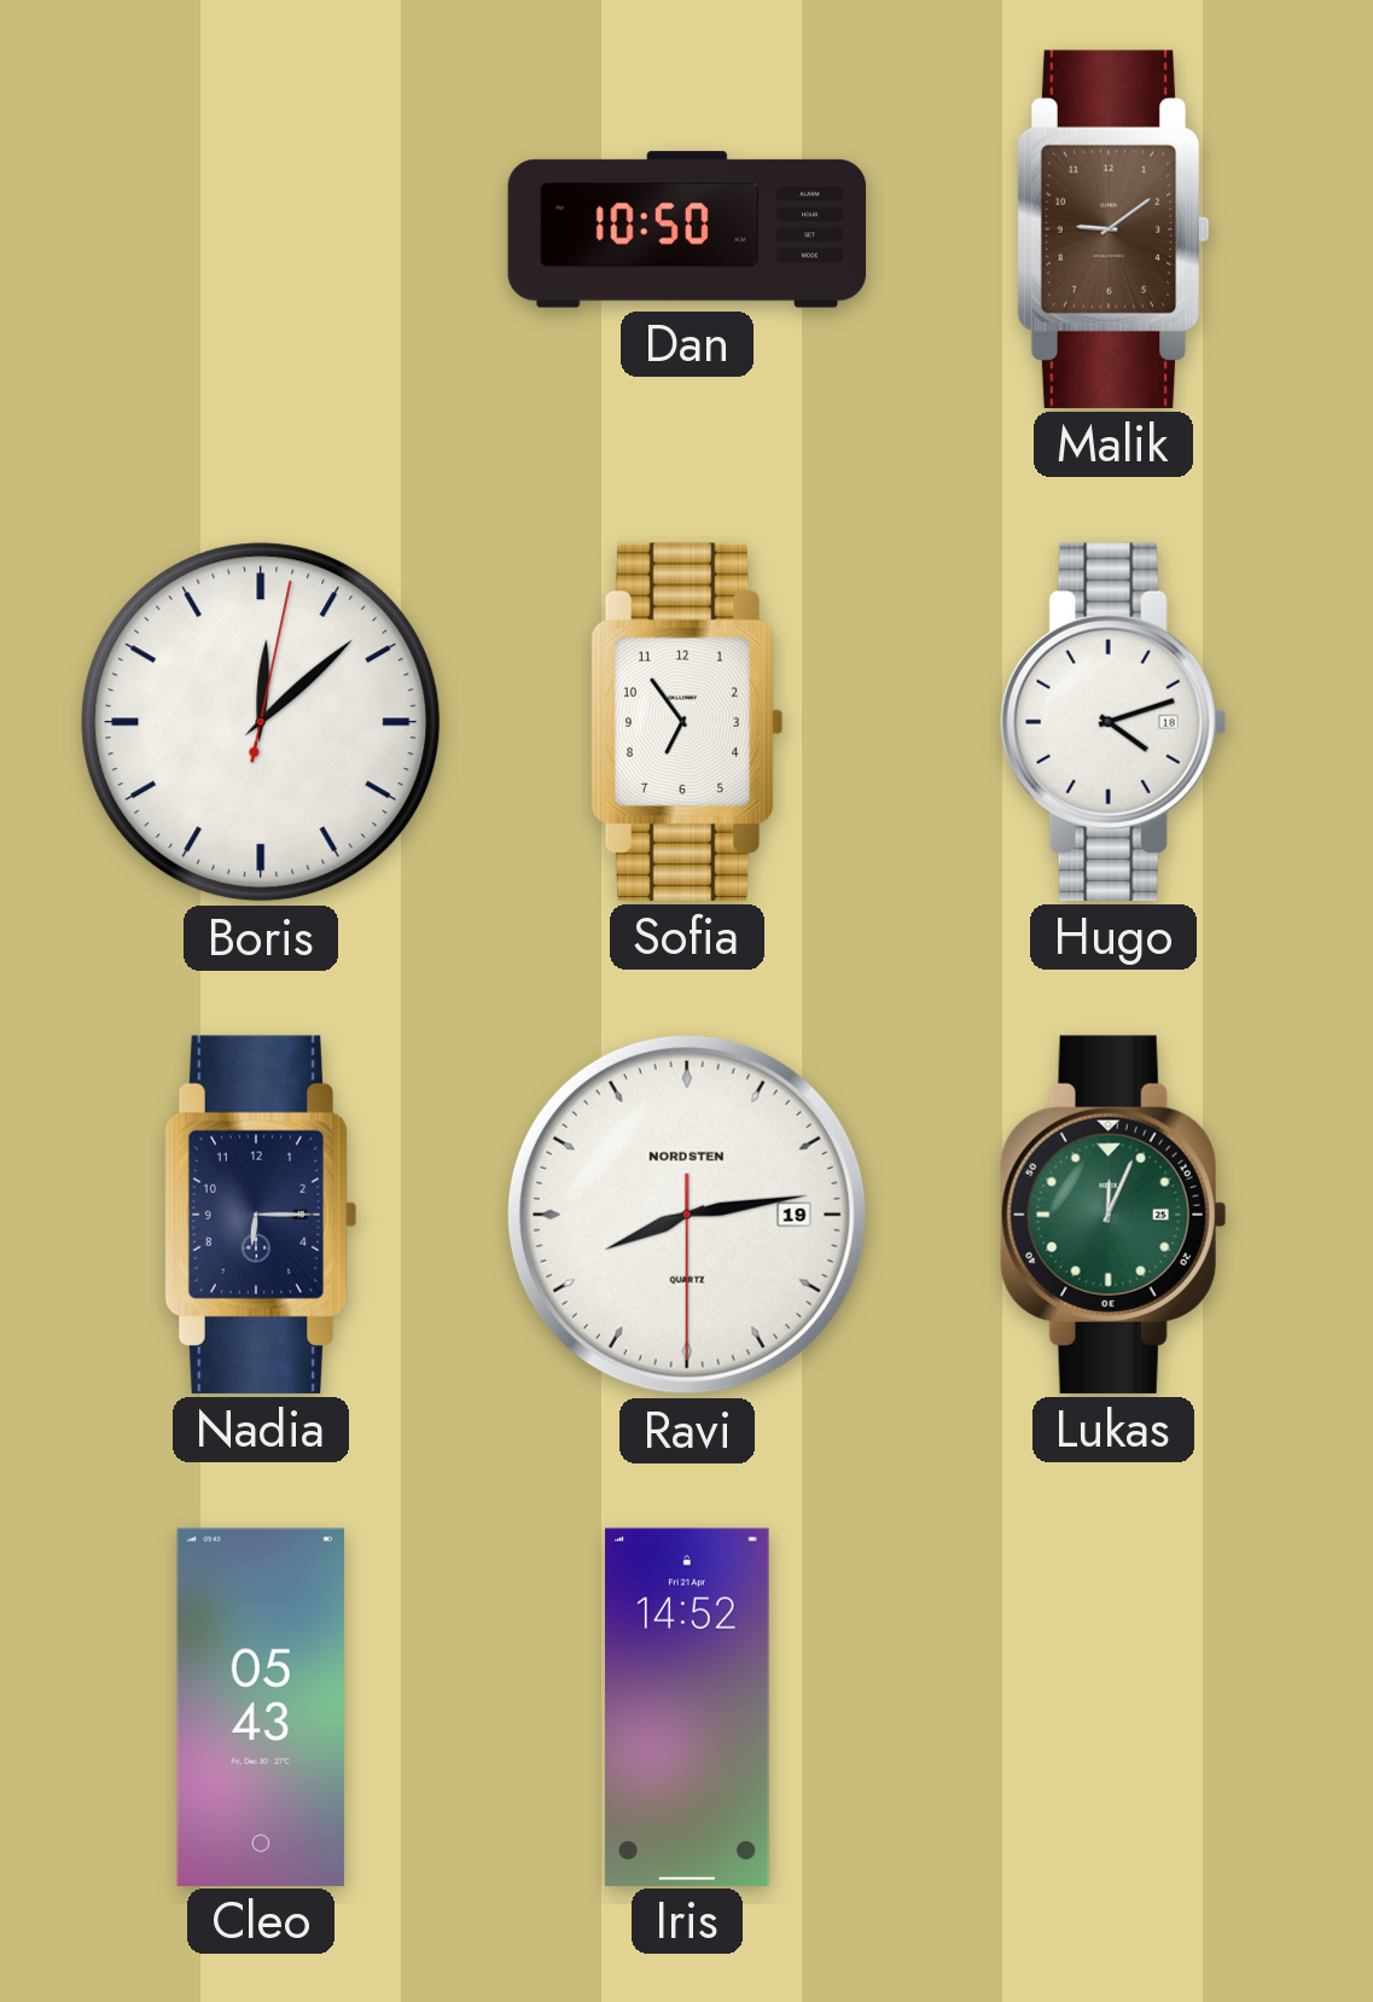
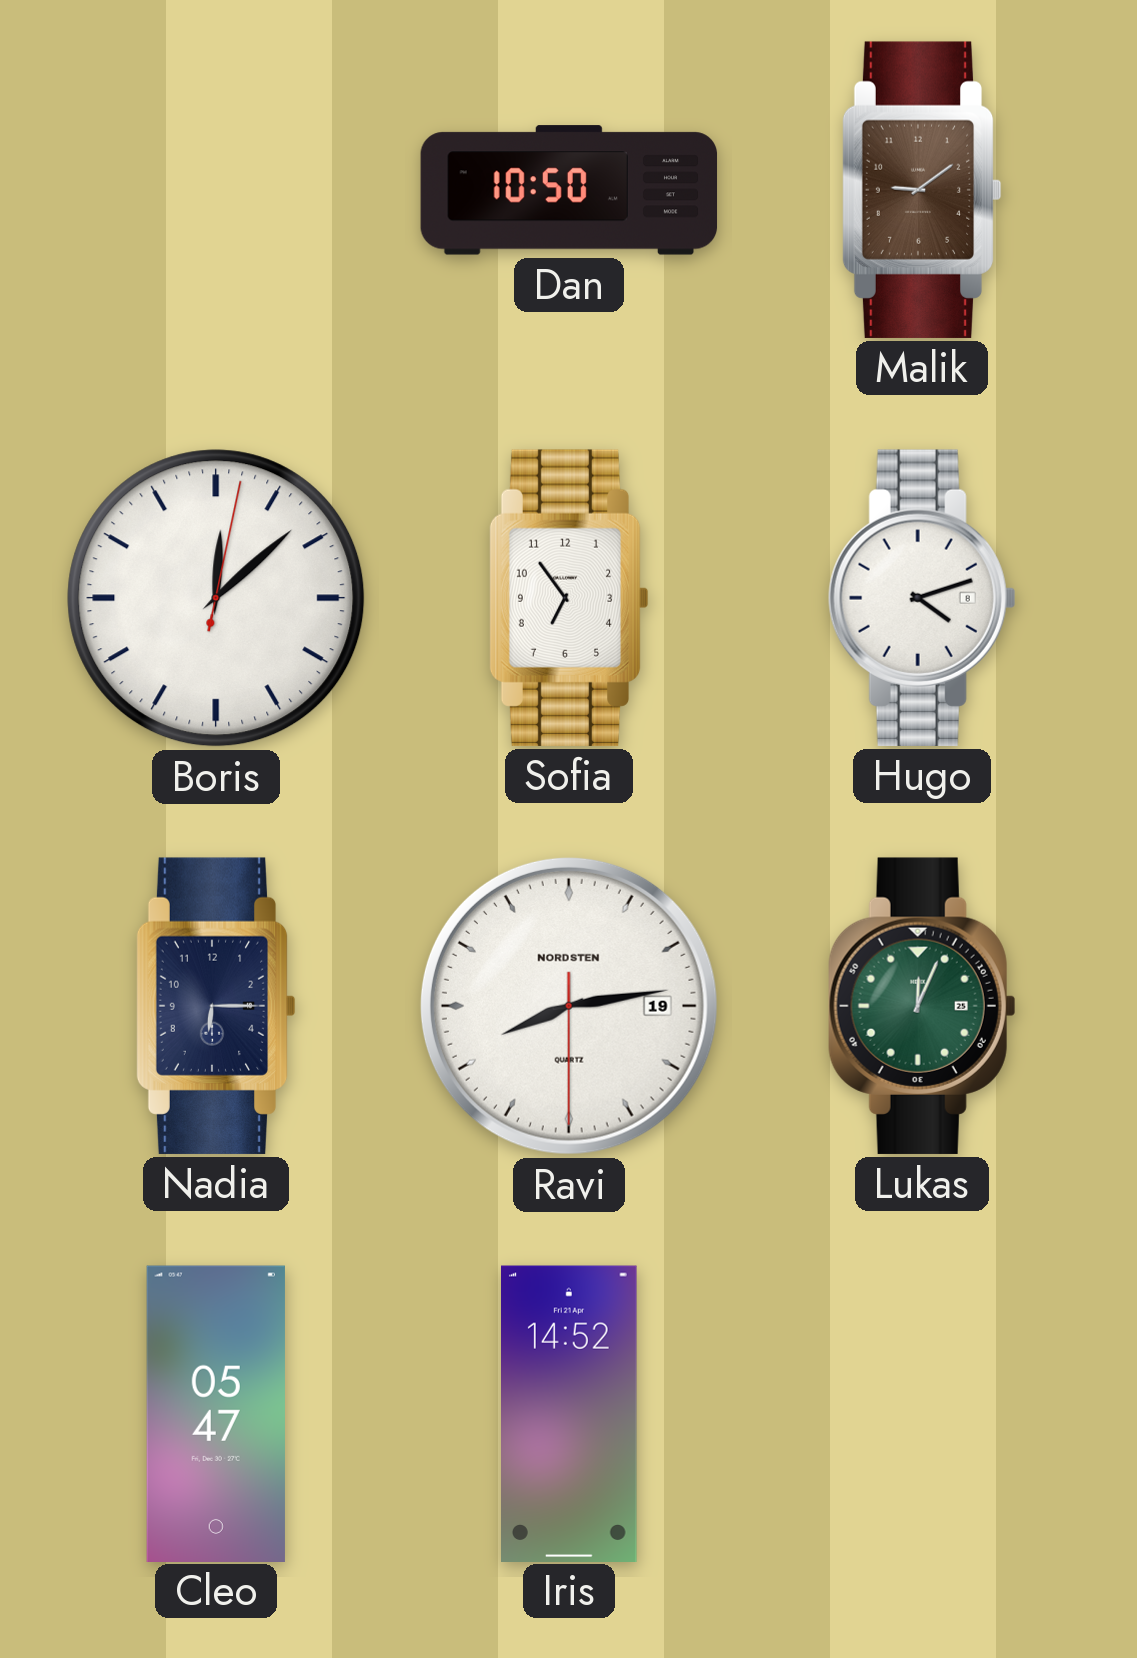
Hugo date: 18 -> 8
Cleo: 05:43 -> 05:47
